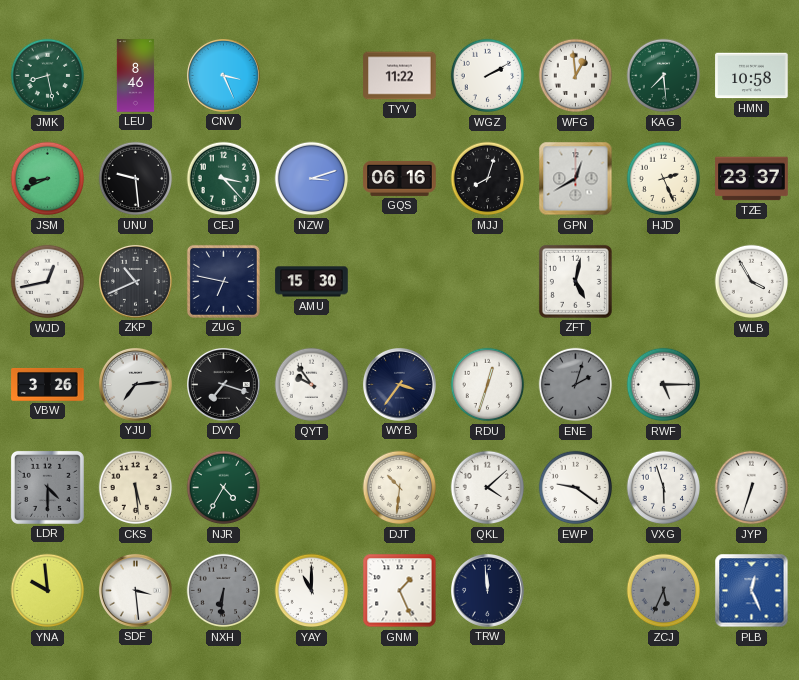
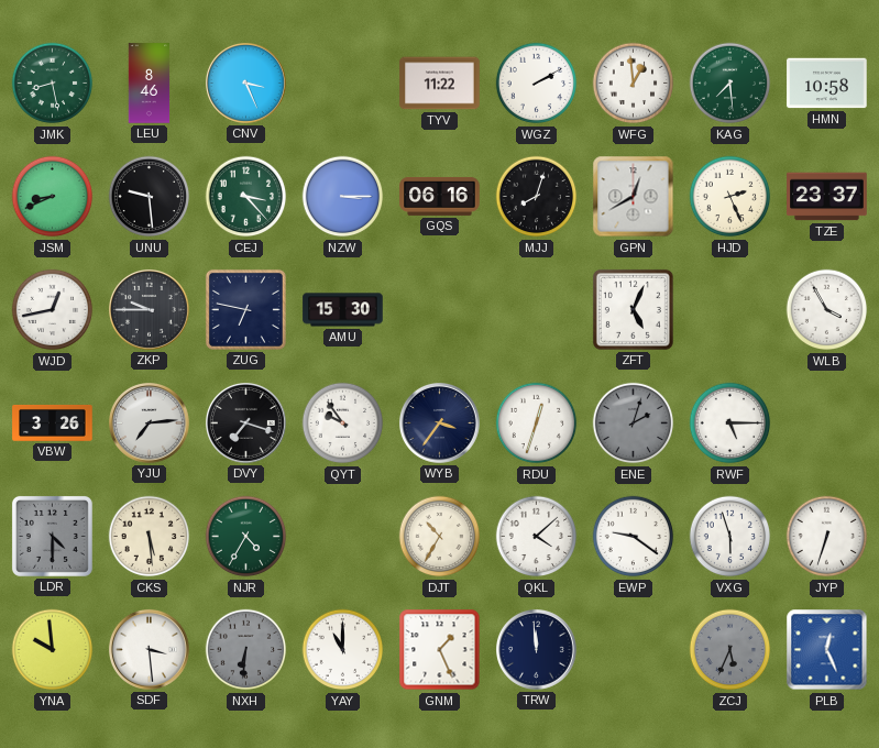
NZW: 3:12 -> 3:15
ZKP: 10:41 -> 9:45
ZFT: 5:02 -> 5:04
DJT: 10:31 -> 10:35
